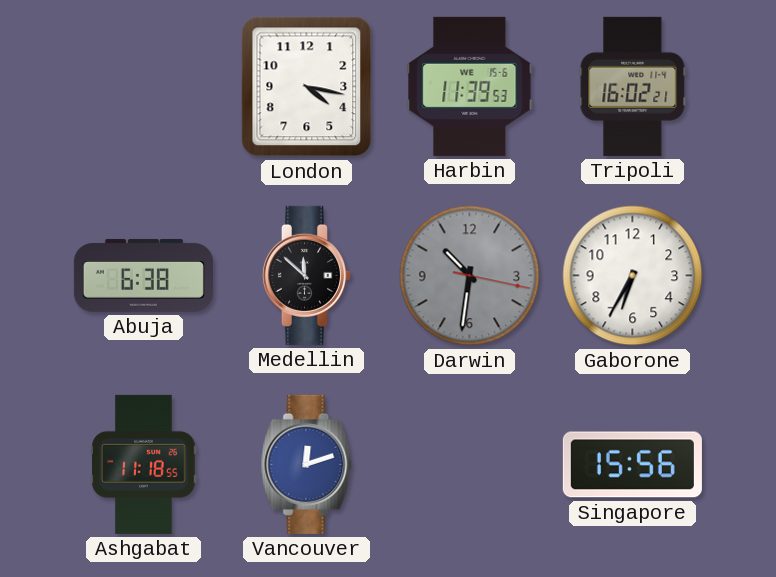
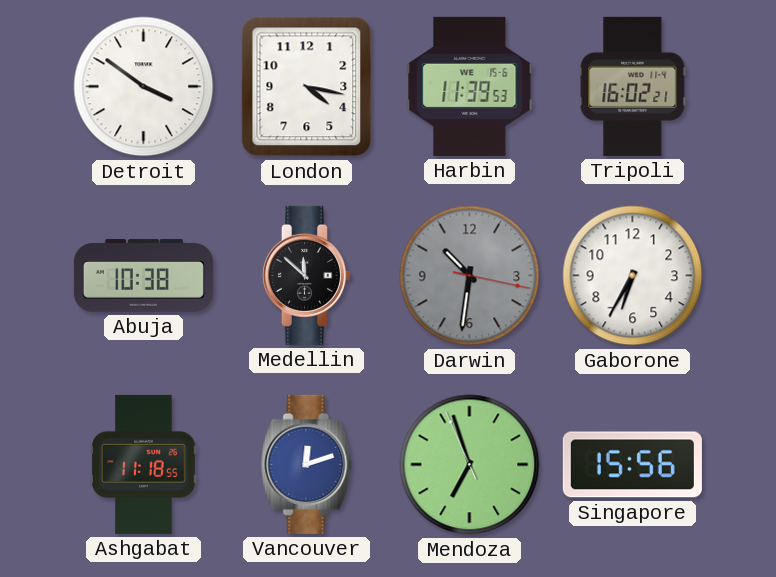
Detroit: none -> 3:51
Abuja: 6:38 -> 10:38
Mendoza: none -> 6:56
